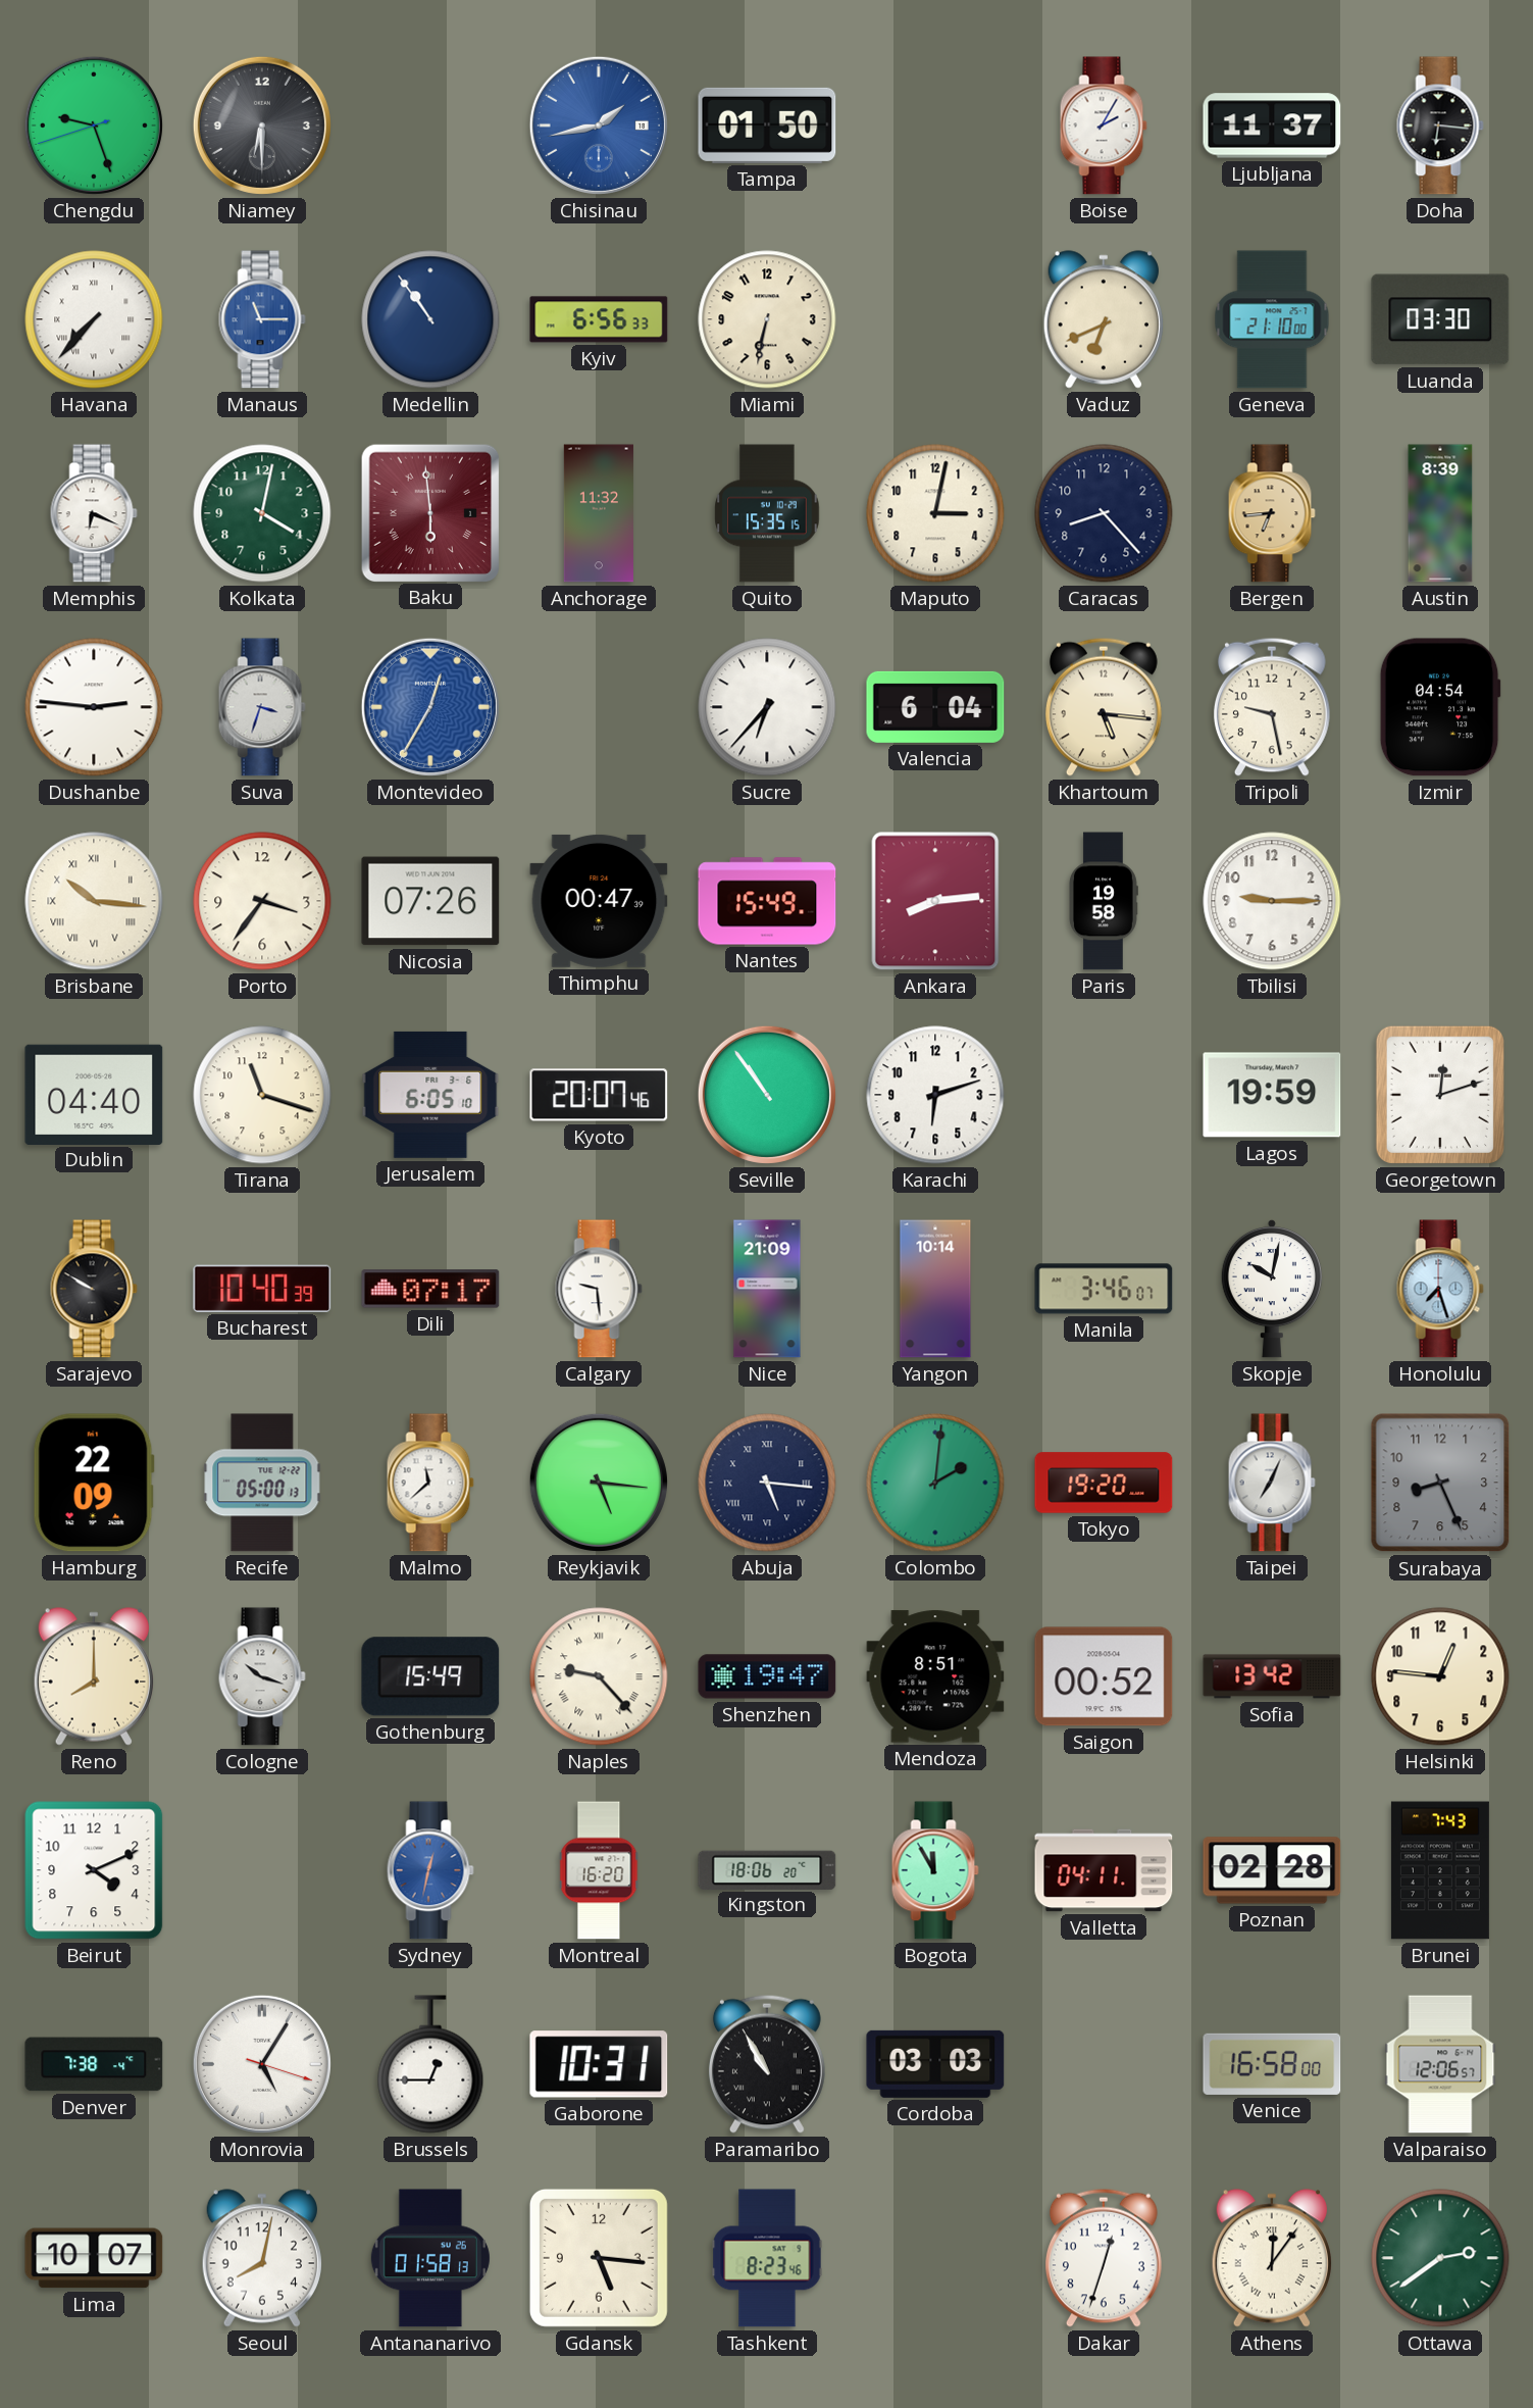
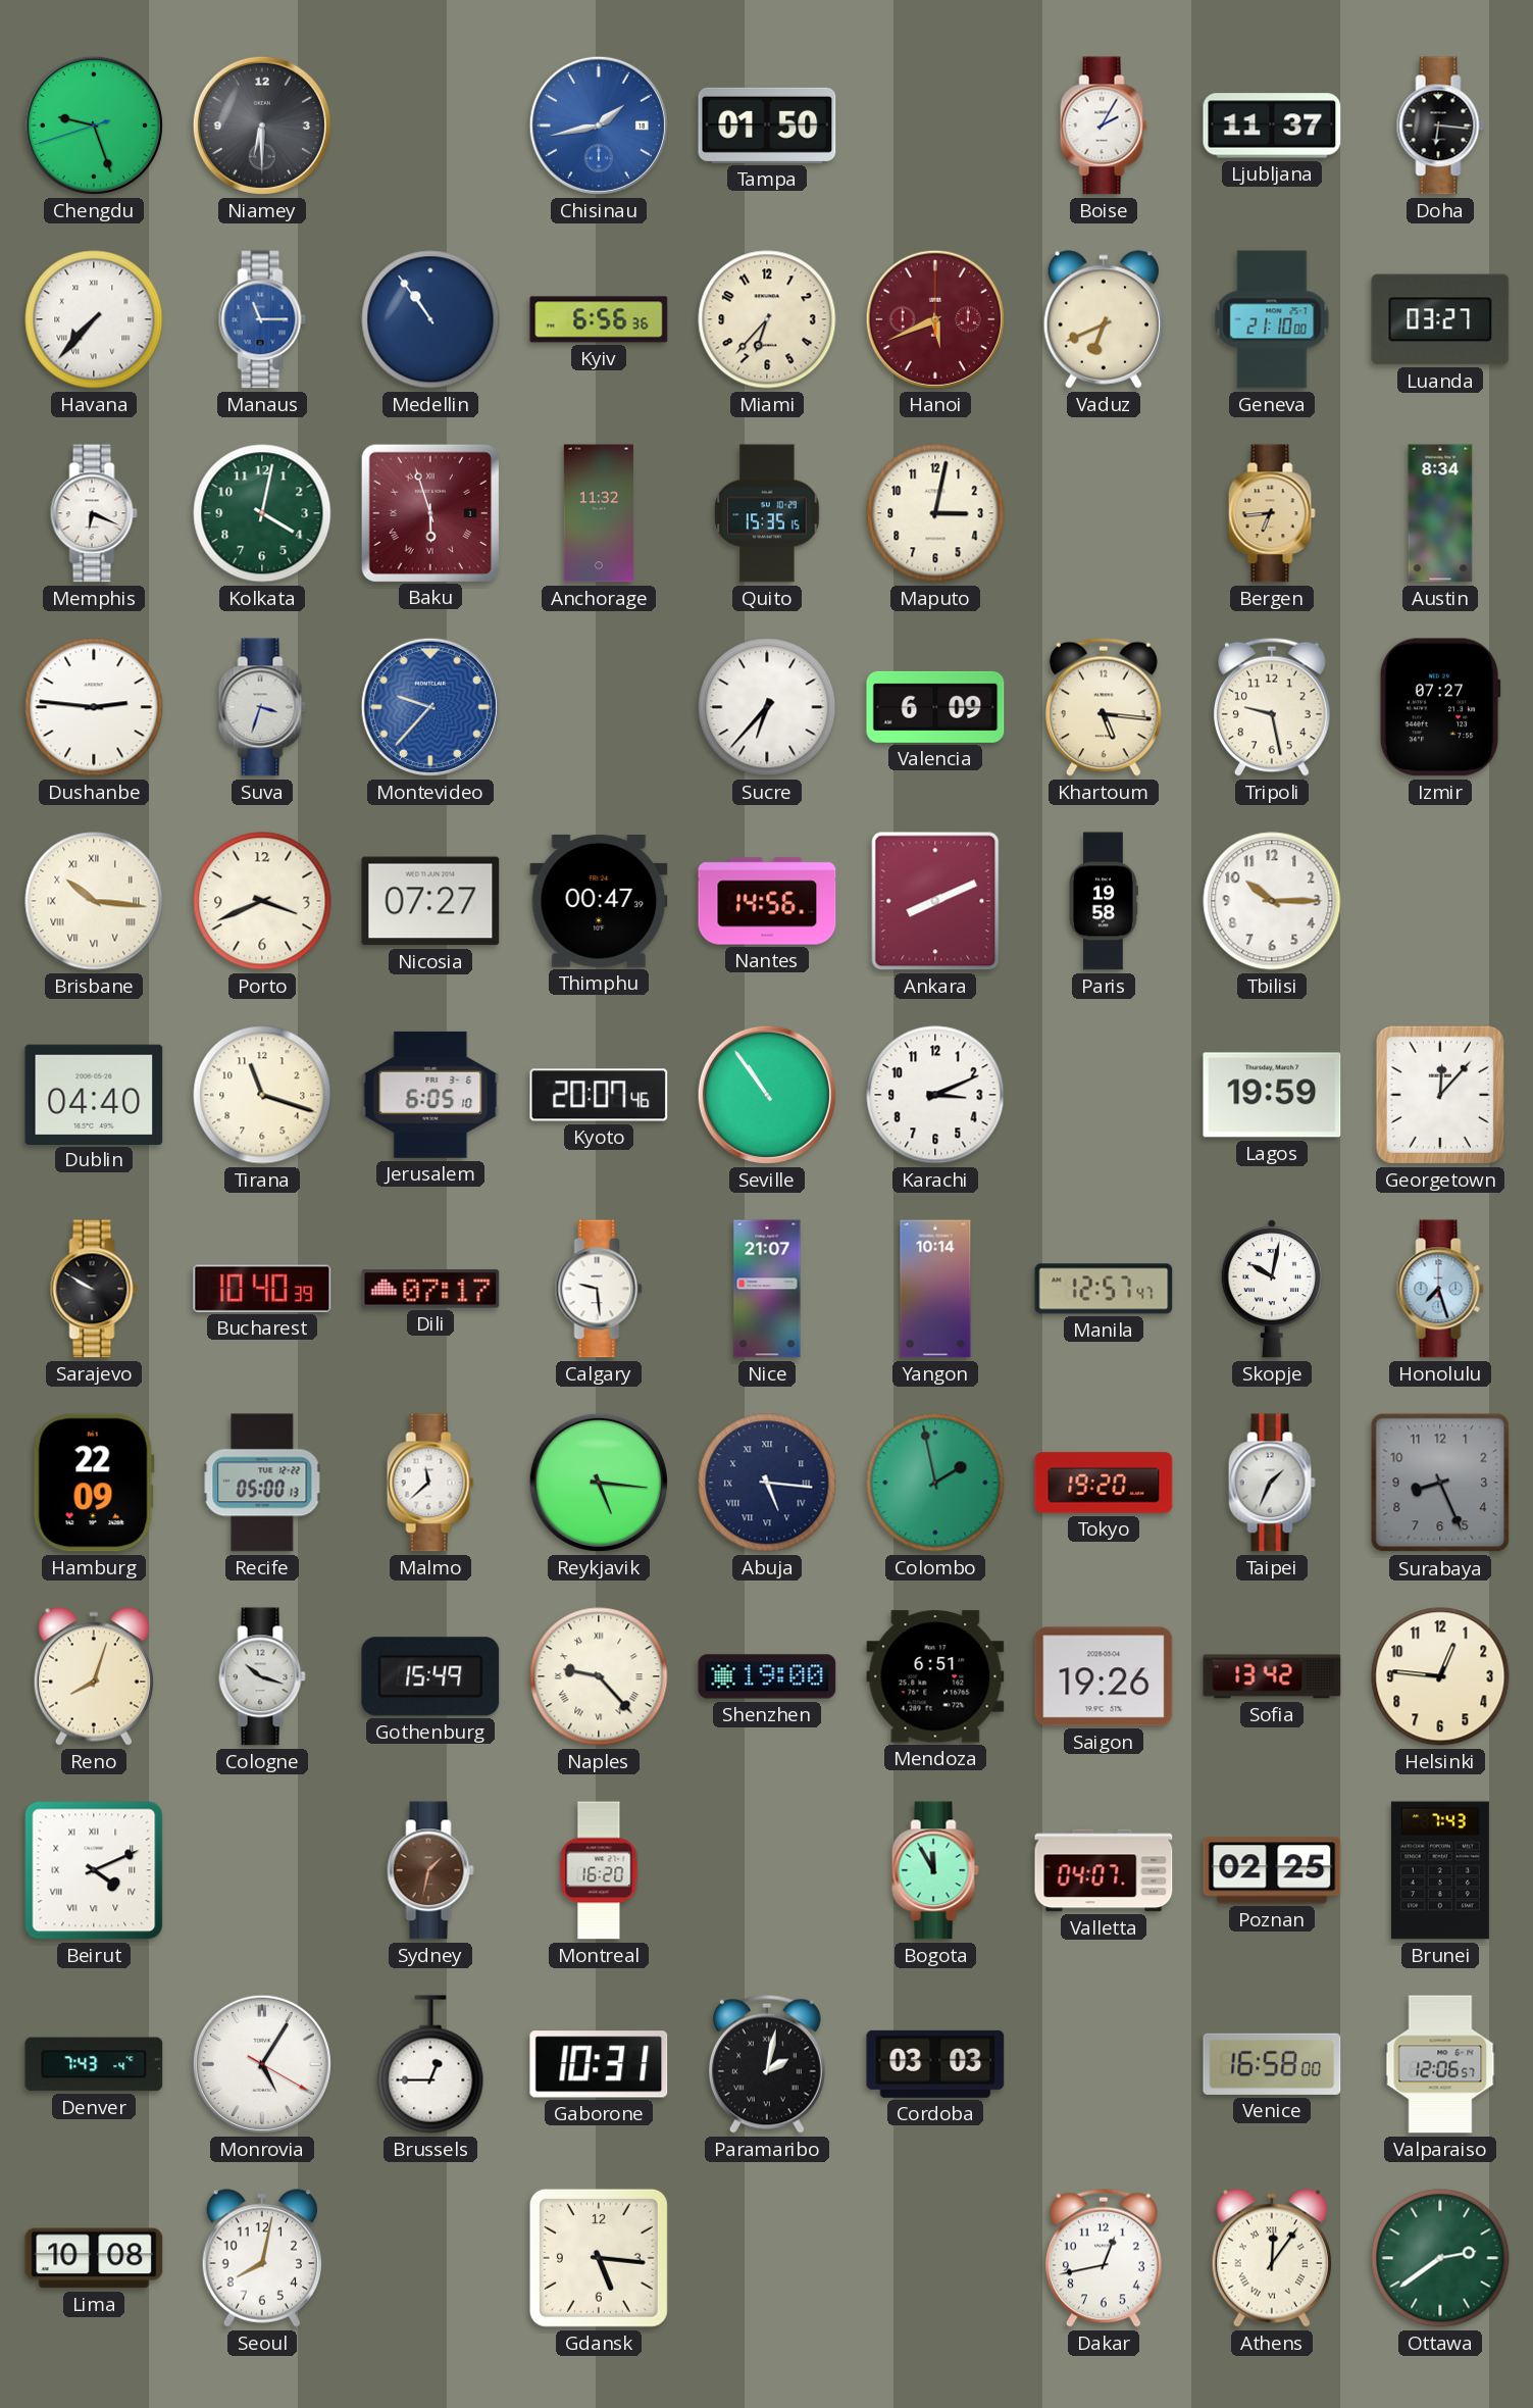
Kyiv: 6:56:33 -> 6:56:36
Miami: 6:32 -> 6:37
Hanoi: none -> 5:41
Luanda: 03:30 -> 03:27
Baku: 5:59 -> 5:57
Caracas: 8:23 -> none
Austin: 8:39 -> 8:34
Montevideo: 12:35 -> 9:37
Valencia: 6:04 -> 6:09
Izmir: 04:54 -> 07:27
Porto: 3:36 -> 3:41
Nicosia: 07:26 -> 07:27
Nantes: 15:49 -> 14:56
Ankara: 8:14 -> 8:11
Tbilisi: 9:15 -> 10:15
Karachi: 6:12 -> 3:11
Georgetown: 12:12 -> 12:07
Nice: 21:09 -> 21:07
Manila: 3:46 -> 12:57
Colombo: 2:01 -> 1:58
Taipei: 7:04 -> 1:34
Reno: 8:00 -> 8:03
Shenzhen: 19:47 -> 19:00
Mendoza: 8:51 -> 6:51
Saigon: 00:52 -> 19:26
Beirut numerals: Arabic -> Roman
Sydney: 12:32 -> 1:32
Sydney dial: blue -> brown
Kingston: 18:06 -> none
Valletta: 04:11 -> 04:07
Poznan: 02:28 -> 02:25
Denver: 7:38 -> 7:43
Monrovia: 5:05:18 -> 5:05:20
Paramaribo: 10:55 -> 2:02
Lima: 10:07 -> 10:08
Antananarivo: 01:58 -> none
Tashkent: 8:23 -> none
Dakar: 12:33 -> 12:43
